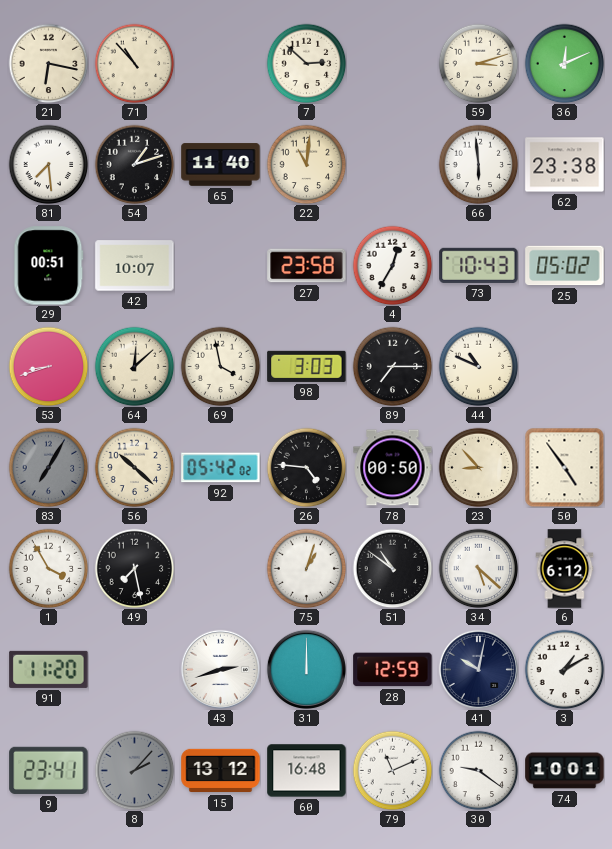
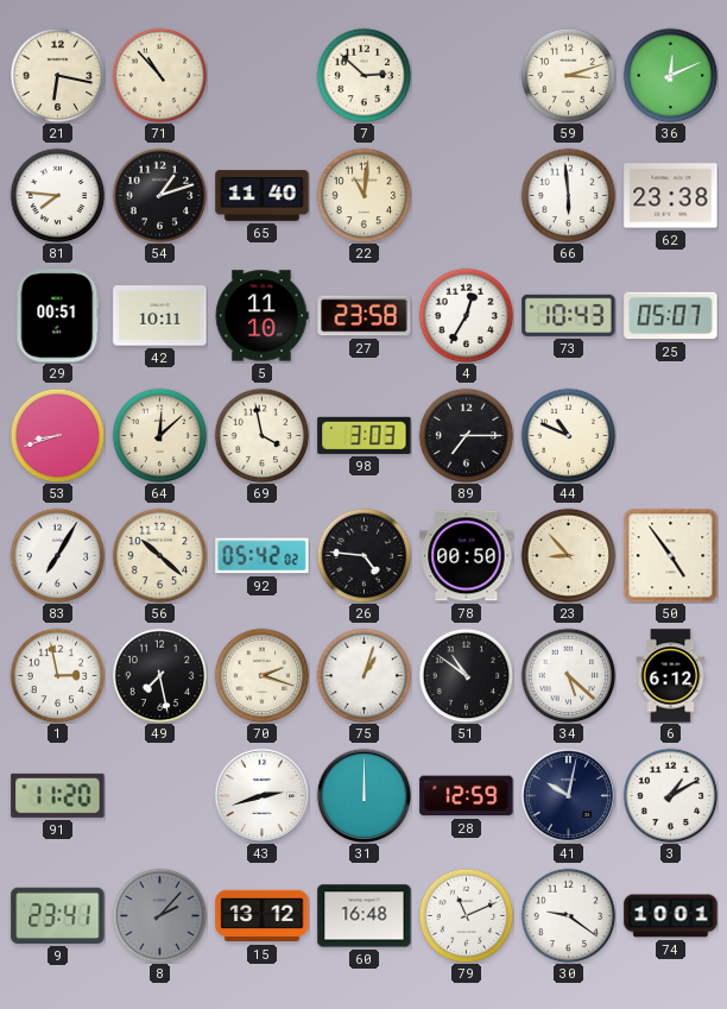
81: 7:29 -> 7:46
42: 10:07 -> 10:11
5: none -> 11:10
25: 05:02 -> 05:07
83 dial: grey -> white
1: 3:55 -> 2:58
70: none -> 2:18
